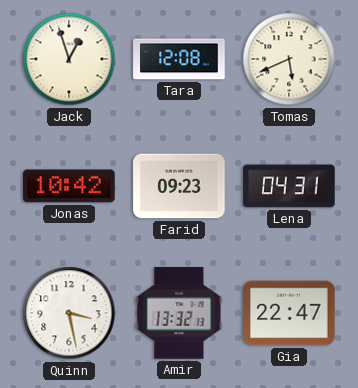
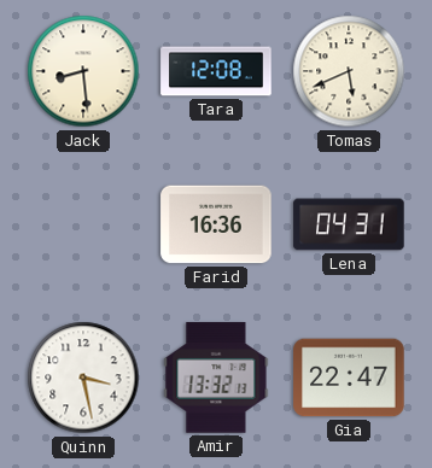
Jack: 12:57 -> 8:29
Jonas: 10:42 -> none
Farid: 09:23 -> 16:36
